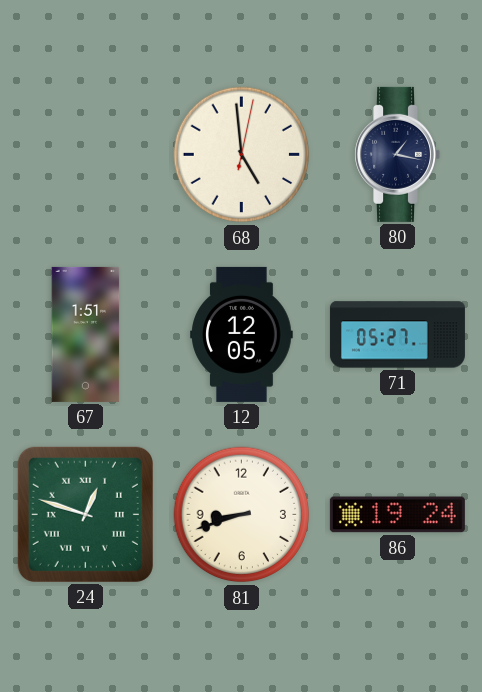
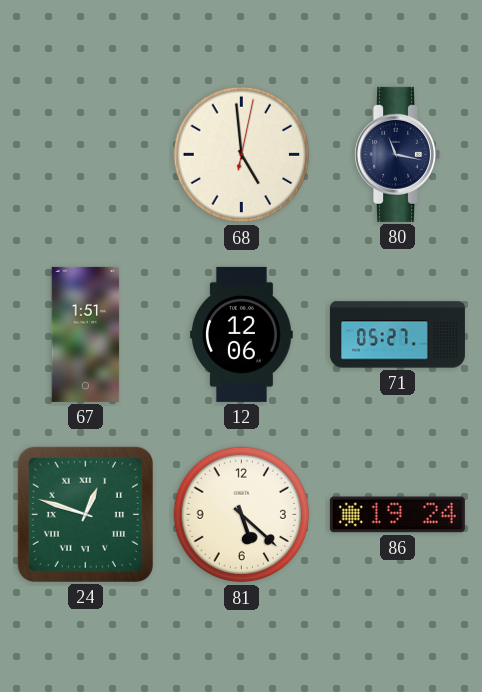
80: 1:17 -> 11:17
12: 12:05 -> 12:06
81: 8:42 -> 5:22
